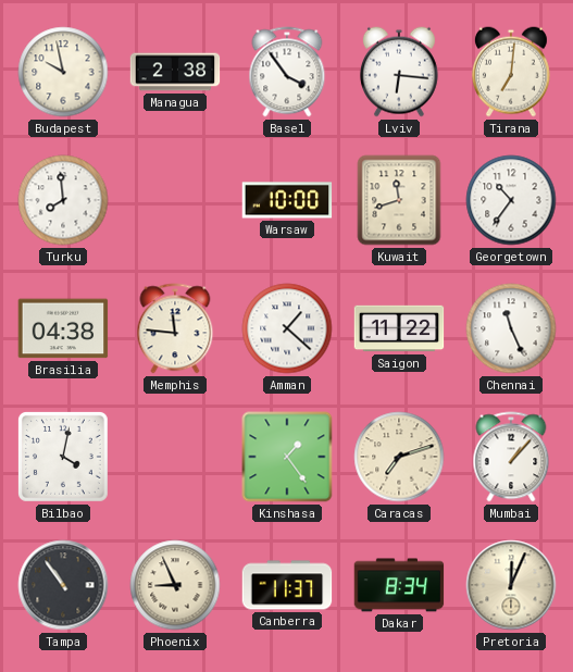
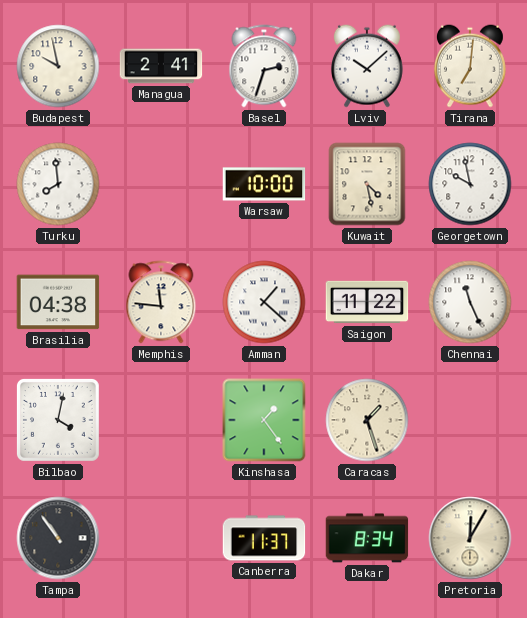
Managua: 2:38 -> 2:41
Basel: 3:54 -> 2:33
Lviv: 6:16 -> 10:08
Kuwait: 11:42 -> 4:28
Georgetown: 10:36 -> 9:58
Caracas: 7:12 -> 1:27
Mumbai: 1:07 -> none
Phoenix: 8:56 -> none
Pretoria: 12:04 -> 12:05
